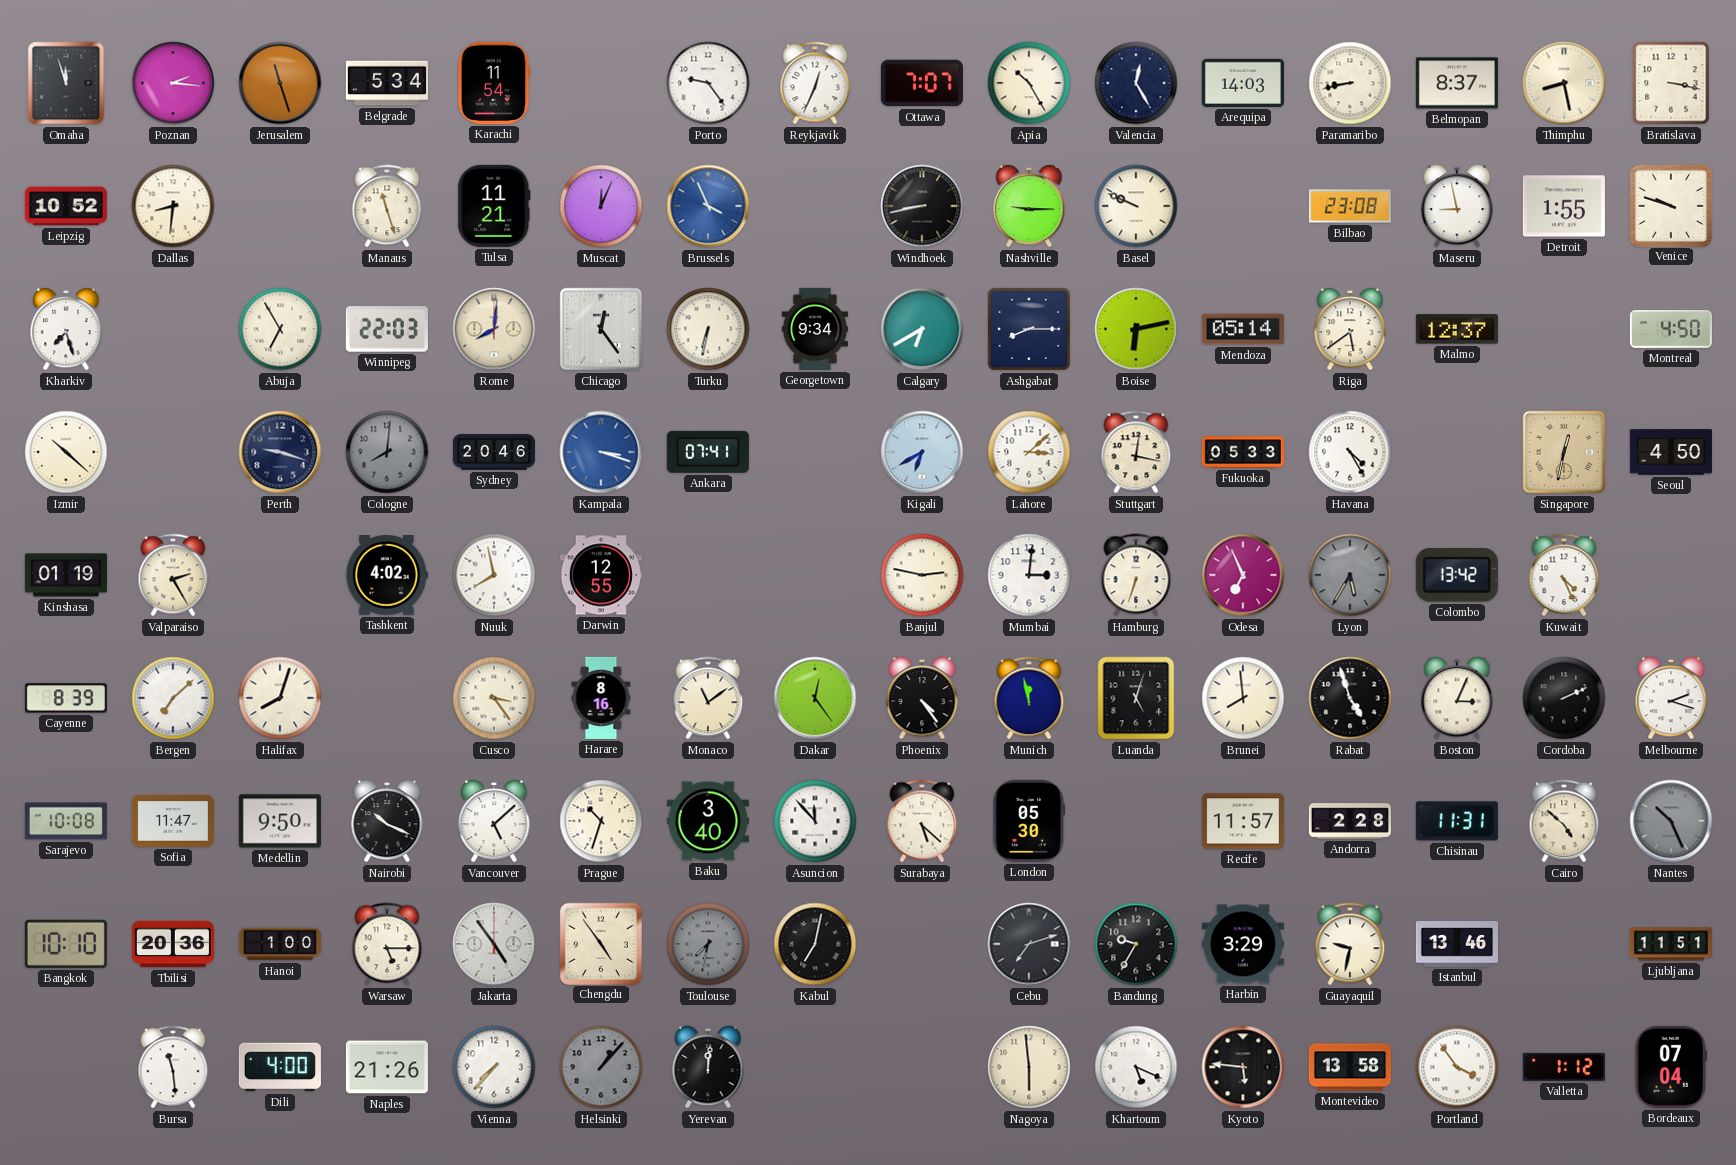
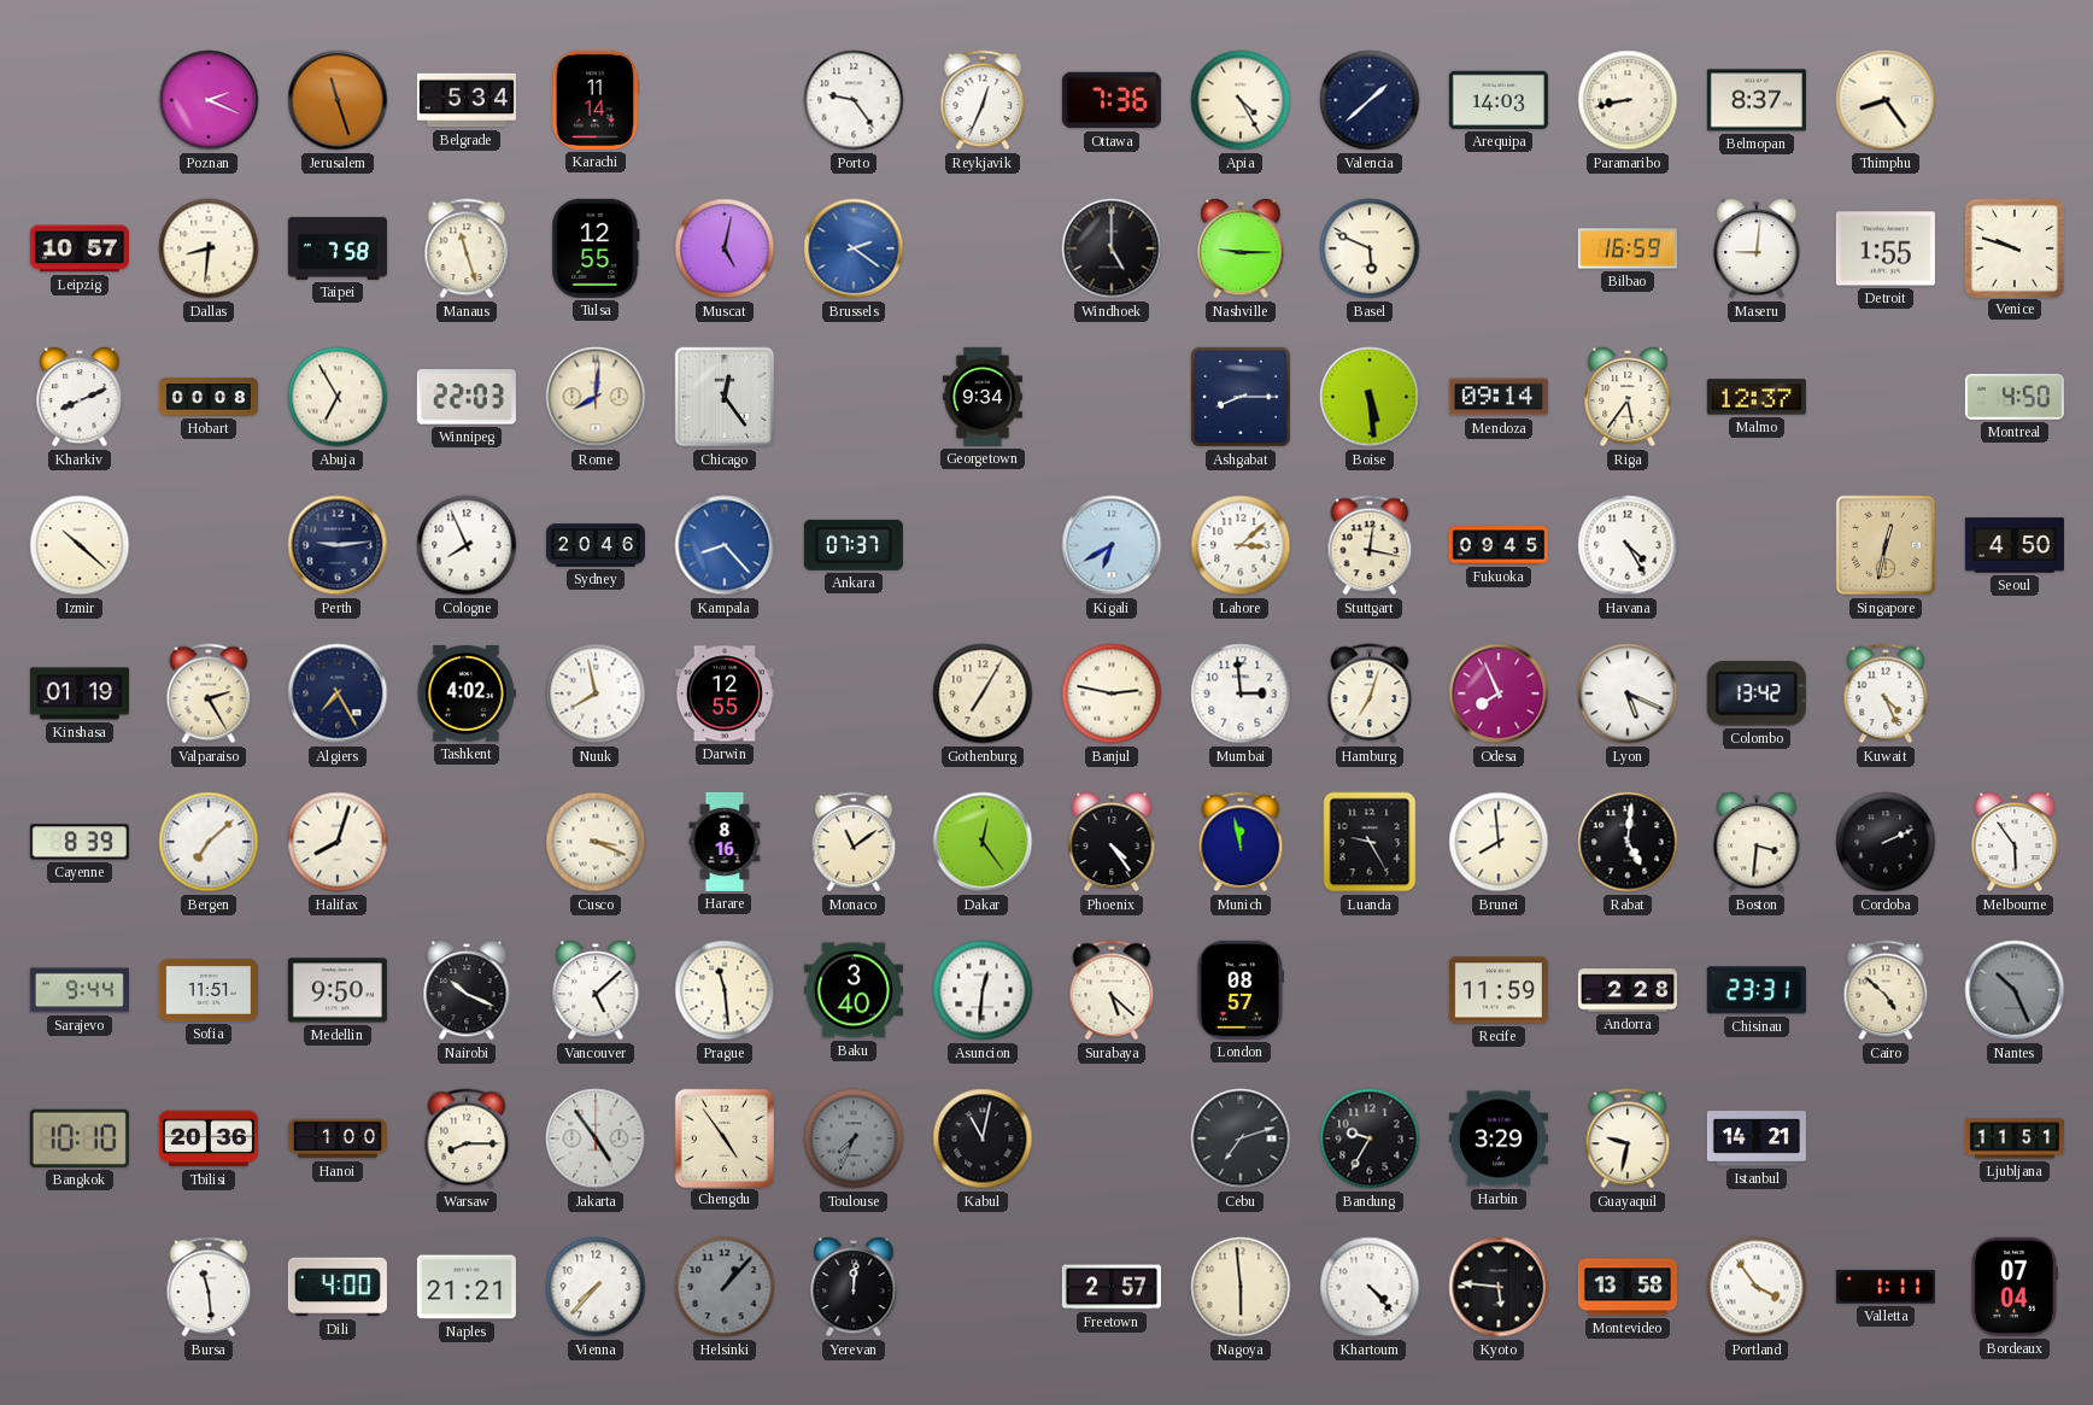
Omaha: 11:57 -> none
Poznan: 2:16 -> 2:19
Karachi: 11:54 -> 11:14
Ottawa: 7:07 -> 7:36
Apia: 10:25 -> 4:25
Valencia: 12:25 -> 1:38
Thimphu: 8:28 -> 8:24
Bratislava: 3:17 -> none
Leipzig: 10:52 -> 10:57
Taipei: none -> 7:58
Tulsa: 11:21 -> 12:55
Muscat: 12:04 -> 5:02
Brussels: 3:56 -> 2:21
Windhoek: 8:43 -> 5:00
Basel: 9:49 -> 5:49
Bilbao: 23:08 -> 16:59
Maseru: 8:58 -> 9:01
Kharkiv: 7:27 -> 8:11
Hobart: none -> 00:08
Turku: 6:32 -> none
Calgary: 6:40 -> none
Boise: 6:13 -> 5:29
Mendoza: 05:14 -> 09:14
Riga: 5:39 -> 5:36
Perth: 9:18 -> 9:14
Cologne: 8:01 -> 7:56
Cologne dial: grey -> white
Kampala: 3:18 -> 8:23
Ankara: 07:41 -> 07:37
Fukuoka: 05:33 -> 09:45
Algiers: none -> 7:25
Gothenburg: none -> 7:05
Mumbai: 3:01 -> 2:59
Hamburg: 6:33 -> 7:03
Odesa: 6:56 -> 7:56
Lyon: 5:35 -> 5:19
Lyon dial: grey -> white
Cusco: 3:24 -> 3:19
Luanda: 5:03 -> 9:25
Rabat: 4:57 -> 5:01
Boston: 3:04 -> 3:31
Melbourne: 2:18 -> 5:54
Sarajevo: 10:08 -> 9:44
Sofia: 11:47 -> 11:51
Prague: 10:33 -> 11:29
Asuncion: 11:53 -> 12:31
London: 05:30 -> 08:57
Recife: 11:57 -> 11:59
Chisinau: 11:31 -> 23:31
Warsaw: 5:15 -> 8:15
Toulouse: 7:32 -> 7:34
Kabul: 7:02 -> 11:02
Istanbul: 13:46 -> 14:21
Naples: 21:26 -> 21:21
Freetown: none -> 2:57
Khartoum: 5:19 -> 4:23
Valletta: 1:12 -> 1:11
